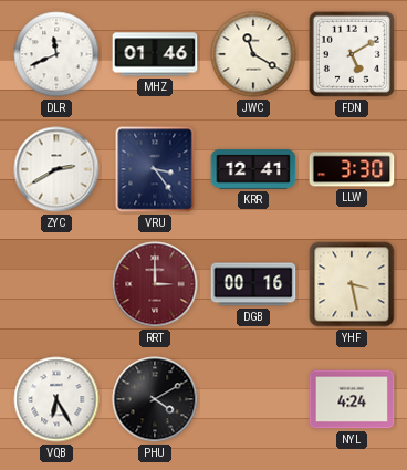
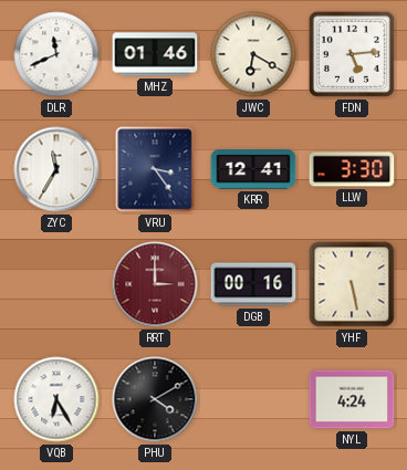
JWC: 11:20 -> 6:20
FDN: 5:10 -> 5:14
ZYC: 2:40 -> 11:35
YHF: 3:28 -> 5:28
